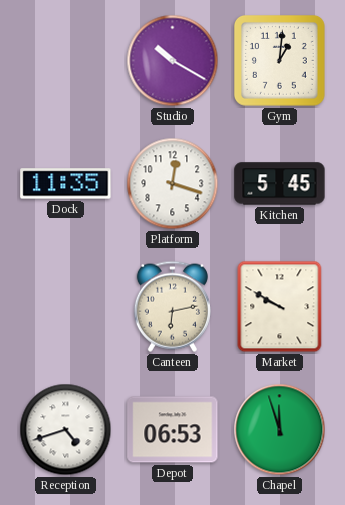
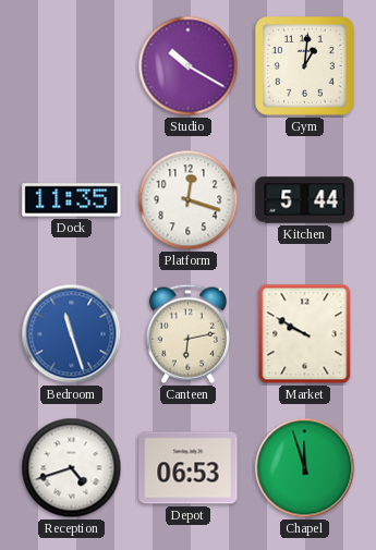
Kitchen: 5:45 -> 5:44
Bedroom: none -> 11:27
